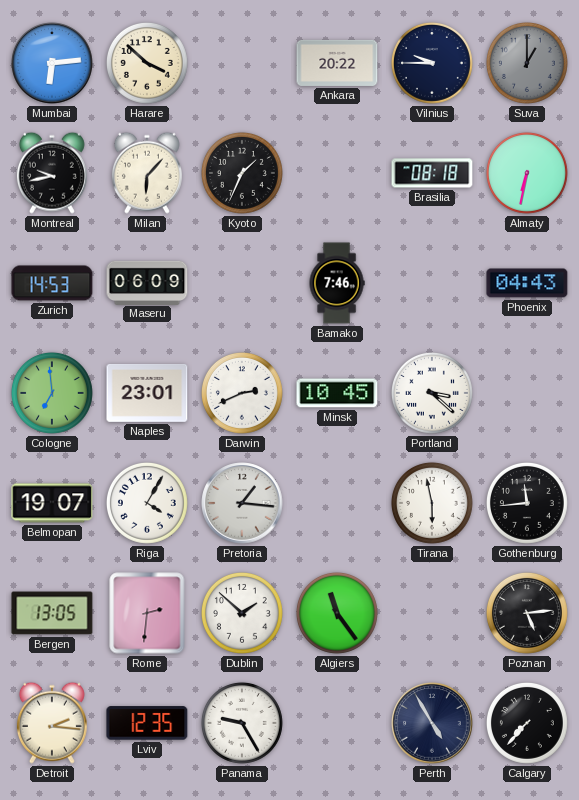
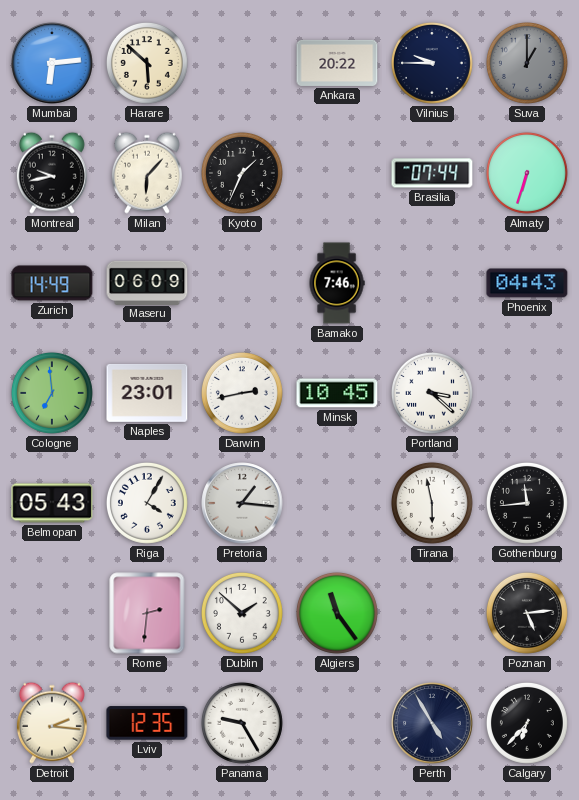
Harare: 3:52 -> 5:52
Brasilia: 08:18 -> 07:44
Almaty: 6:32 -> 6:33
Zurich: 14:53 -> 14:49
Darwin: 2:41 -> 2:43
Belmopan: 19:07 -> 05:43
Bergen: 13:05 -> none
Calgary: 7:37 -> 6:37
